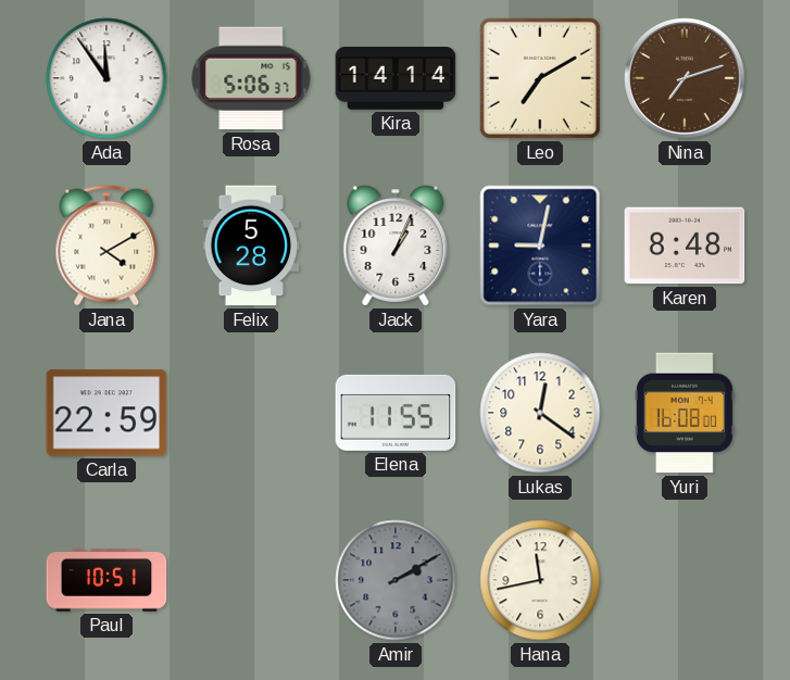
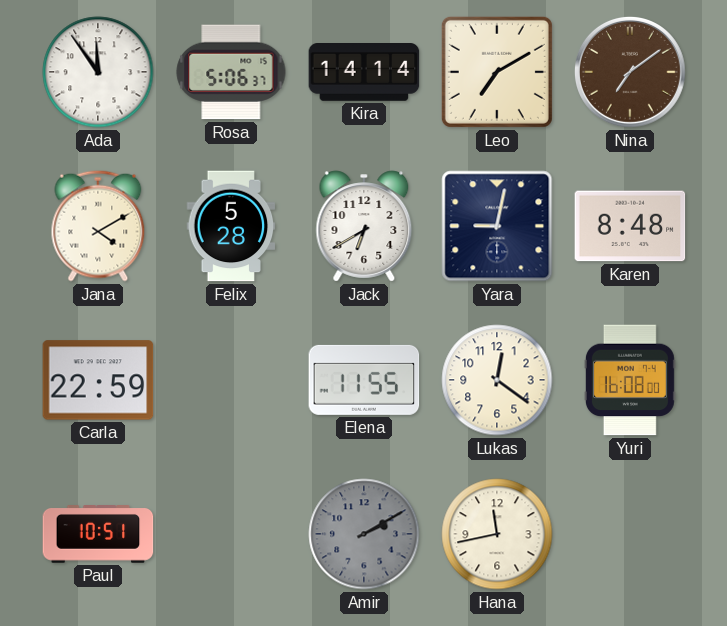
Nina: 7:12 -> 7:09
Jack: 1:04 -> 6:40
